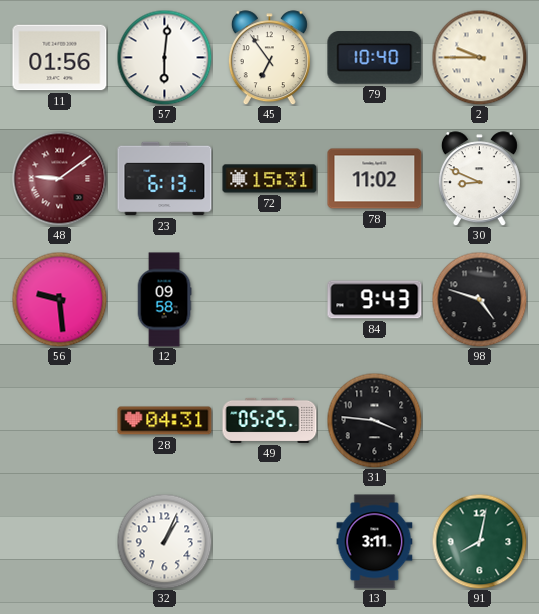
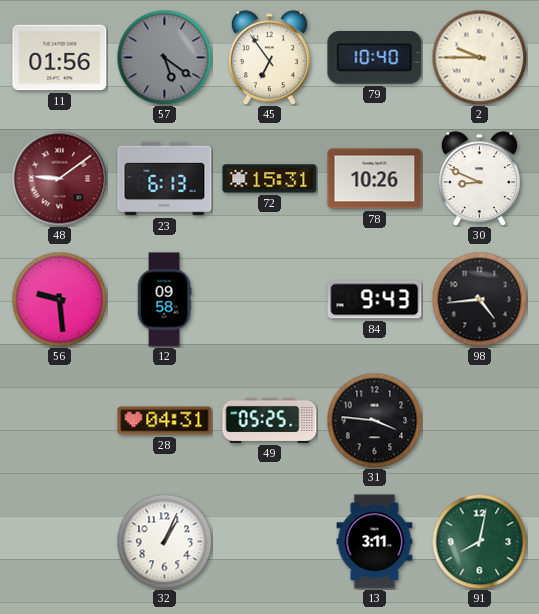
57: 6:01 -> 5:21
57 dial: white -> grey
78: 11:02 -> 10:26
98: 4:48 -> 4:44
